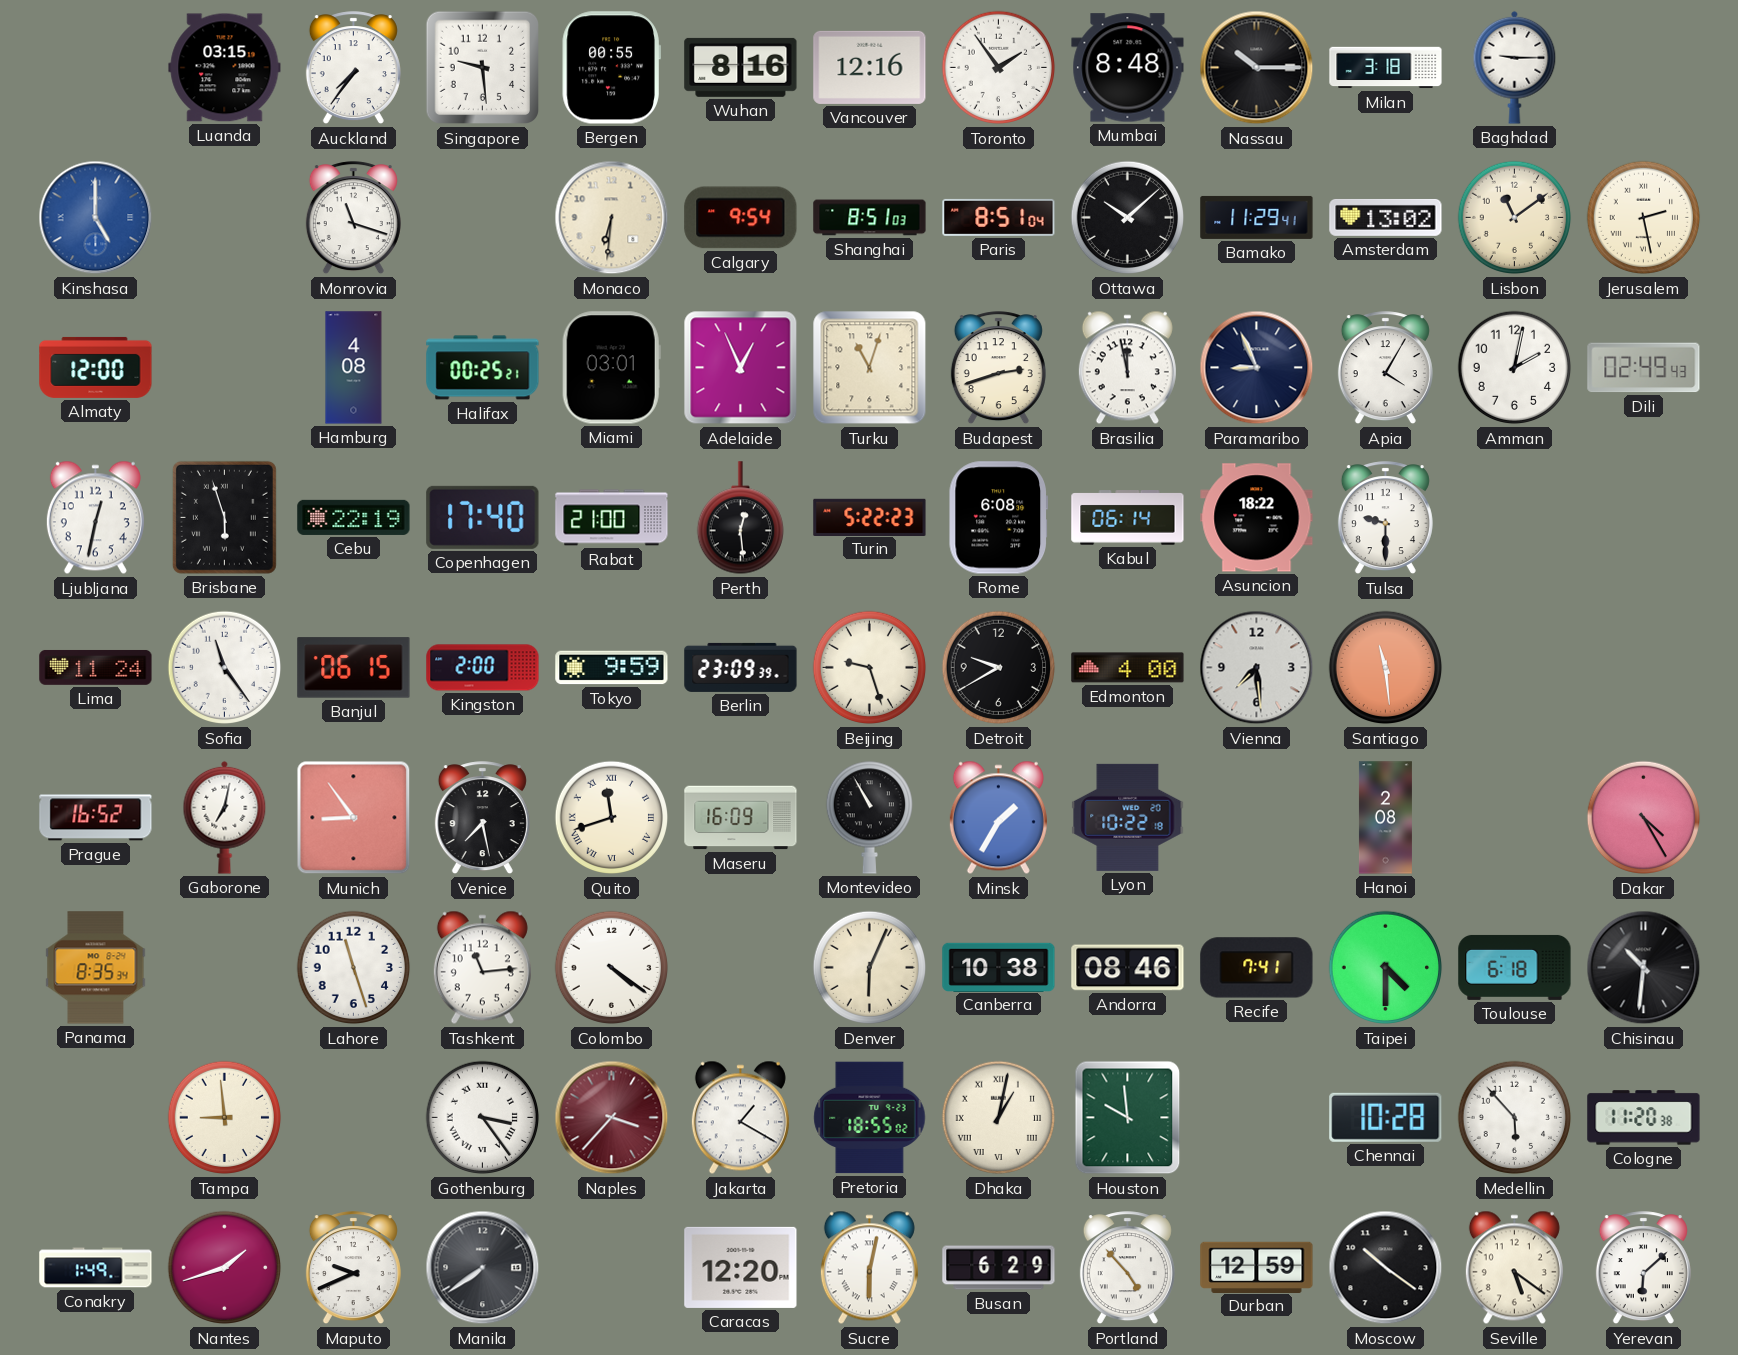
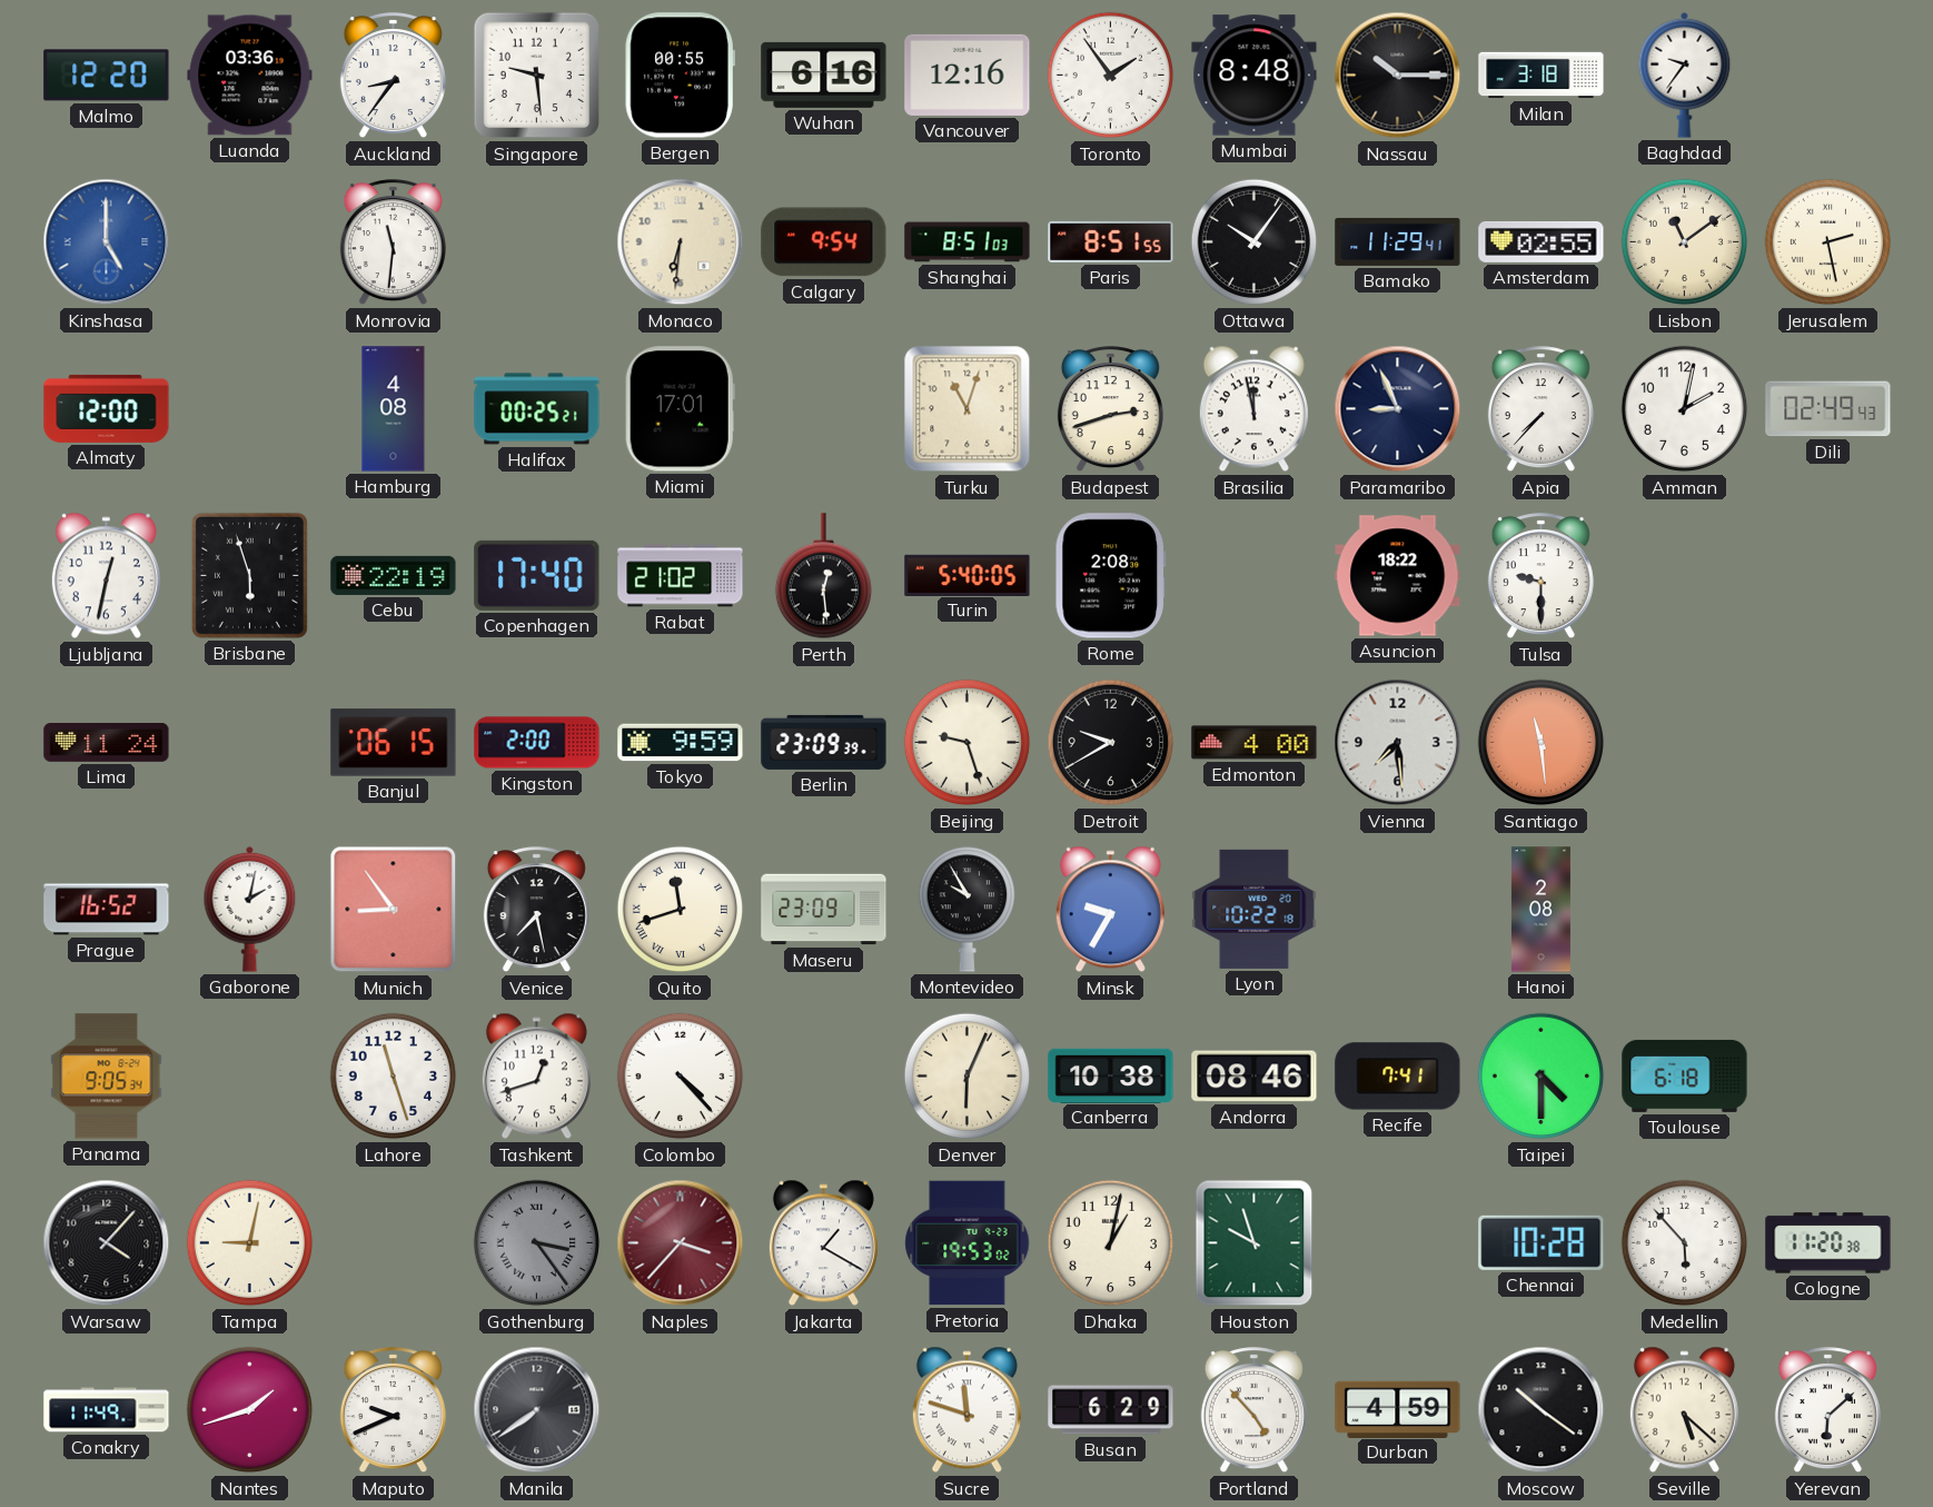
Malmo: none -> 12:20
Luanda: 03:15 -> 03:36
Auckland: 7:36 -> 8:36
Wuhan: 8:16 -> 6:16
Baghdad: 9:15 -> 9:36
Monrovia: 11:18 -> 11:31
Paris: 8:51:04 -> 8:51:55
Ottawa: 10:08 -> 10:06
Amsterdam: 13:02 -> 02:55
Miami: 03:01 -> 17:01
Adelaide: 12:56 -> none
Apia: 4:05 -> 7:37
Rabat: 21:00 -> 21:02
Turin: 5:22 -> 5:40
Rome: 6:08 -> 2:08
Kabul: 06:14 -> none
Sofia: 11:24 -> none
Gaborone: 7:02 -> 2:02
Maseru: 16:09 -> 23:09
Montevideo: 10:55 -> 9:55
Minsk: 1:35 -> 9:35
Dakar: 4:25 -> none
Panama: 8:35 -> 9:05
Tashkent: 11:14 -> 12:42
Colombo: 4:21 -> 4:23
Chisinau: 10:31 -> none
Warsaw: none -> 4:07
Tampa: 8:59 -> 9:02
Gothenburg dial: white -> grey
Pretoria: 18:55 -> 19:53
Dhaka numerals: Roman -> Arabic
Houston: 9:59 -> 9:57
Conakry: 1:49 -> 11:49
Caracas: 12:20 -> none
Sucre: 6:02 -> 11:48
Durban: 12:59 -> 4:59
Seville: 5:21 -> 5:22
